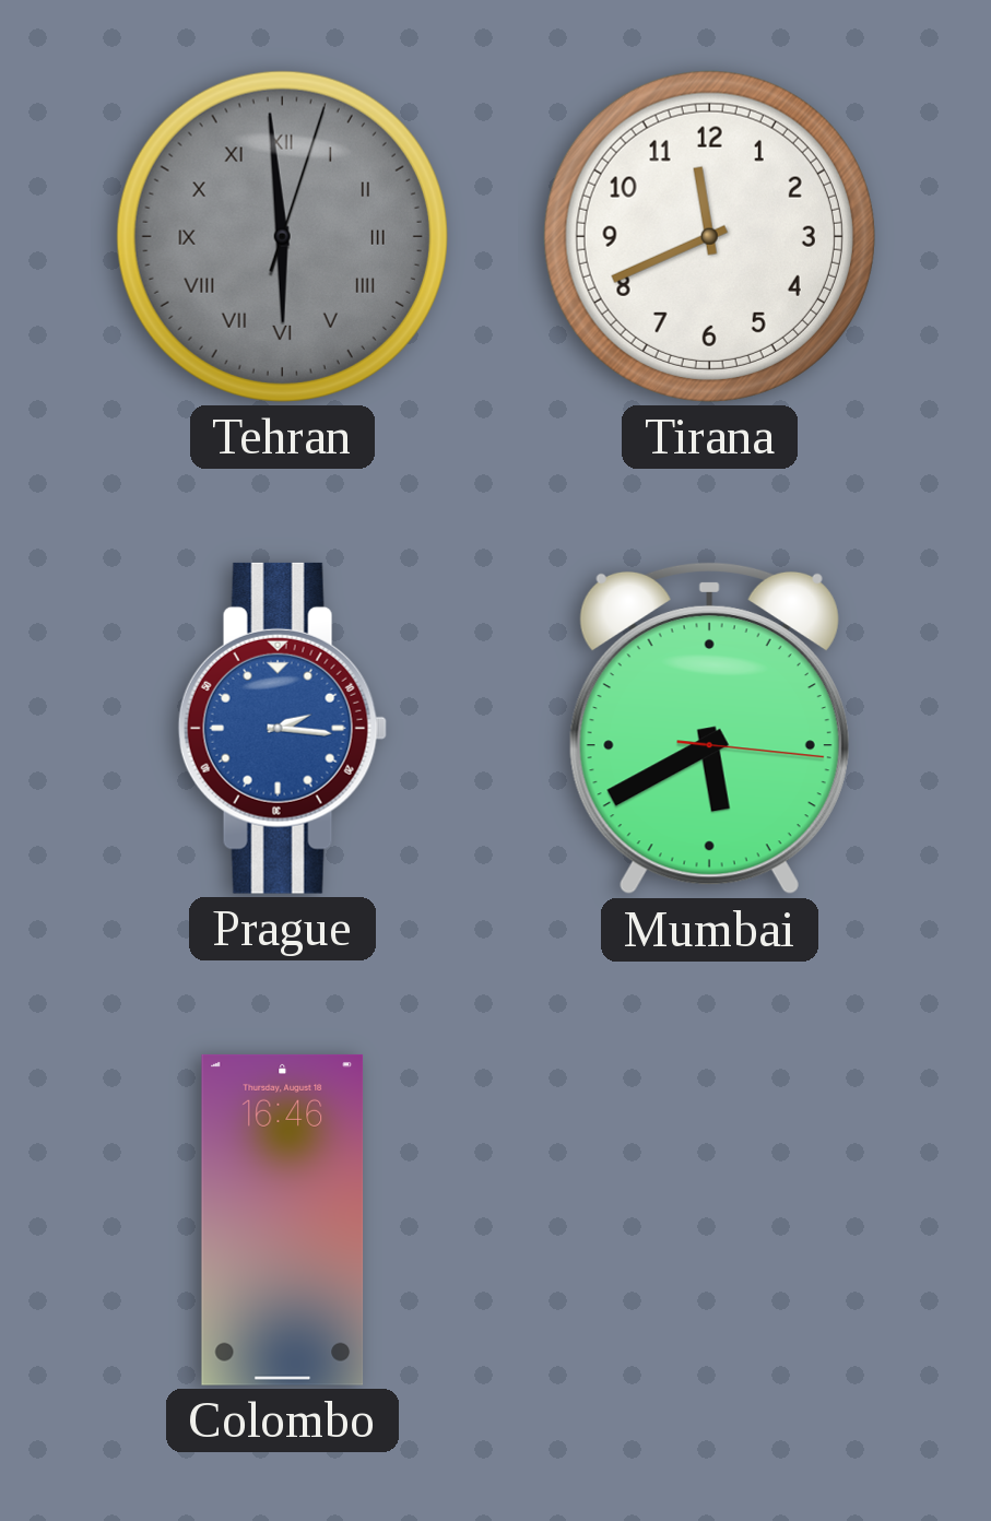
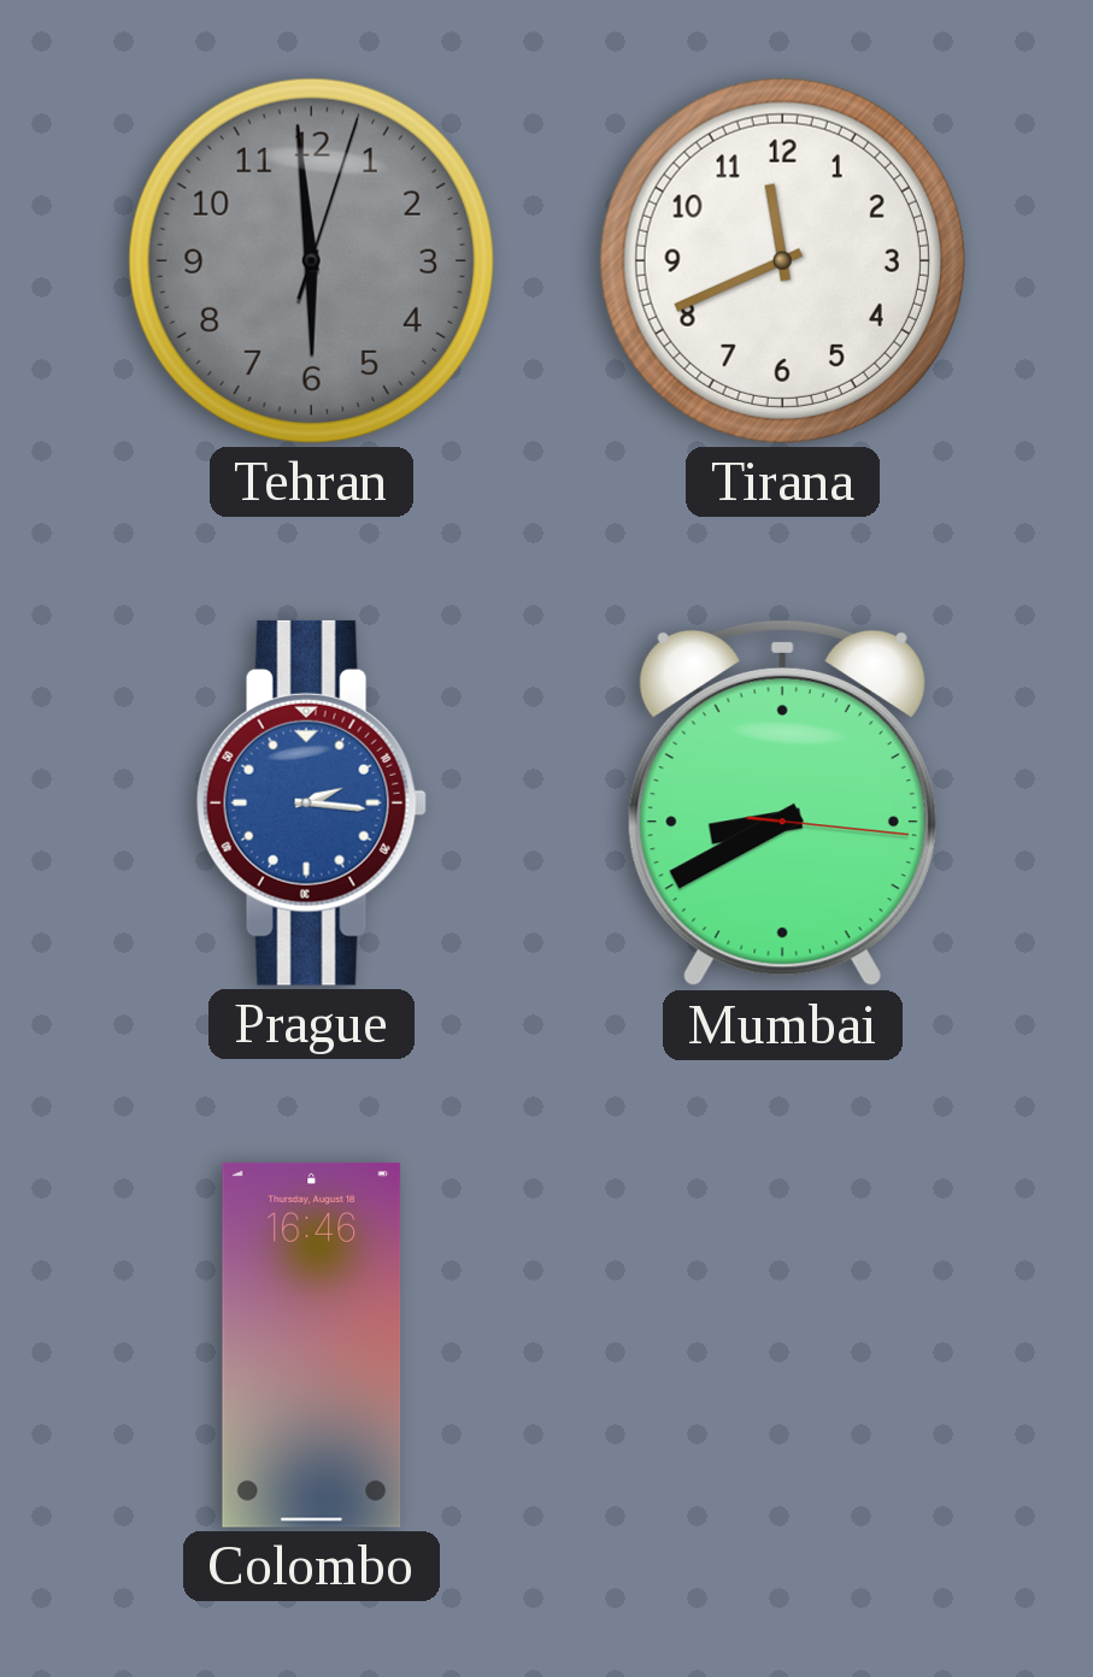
Tehran numerals: Roman -> Arabic
Mumbai: 5:40 -> 8:40
